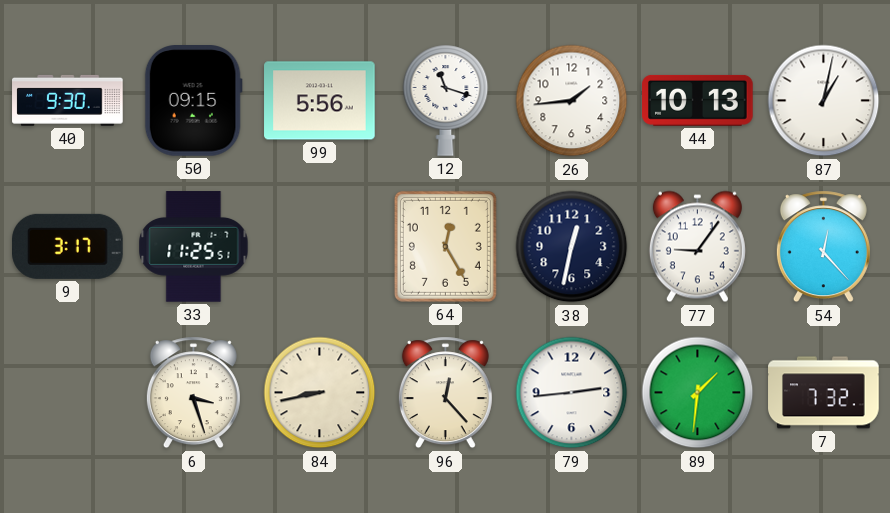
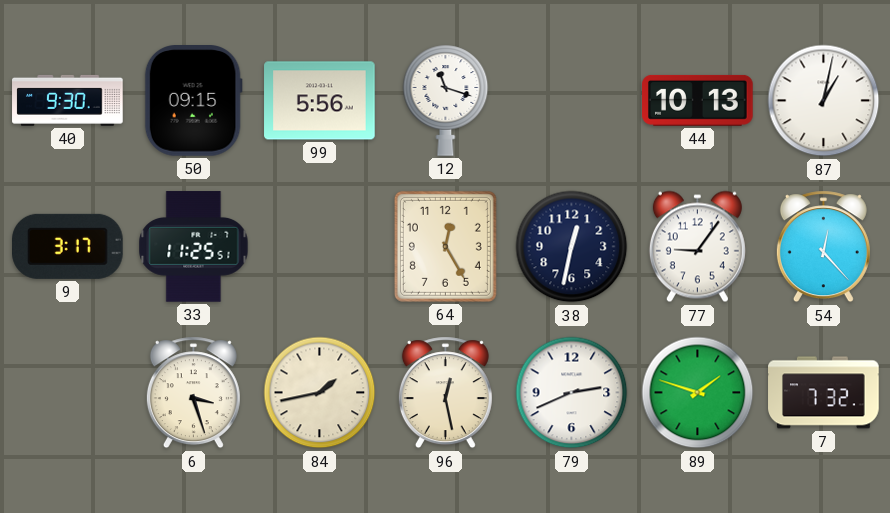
26: 1:44 -> none
84: 8:43 -> 1:43
96: 12:23 -> 12:28
79: 2:44 -> 2:41
89: 1:31 -> 1:48
